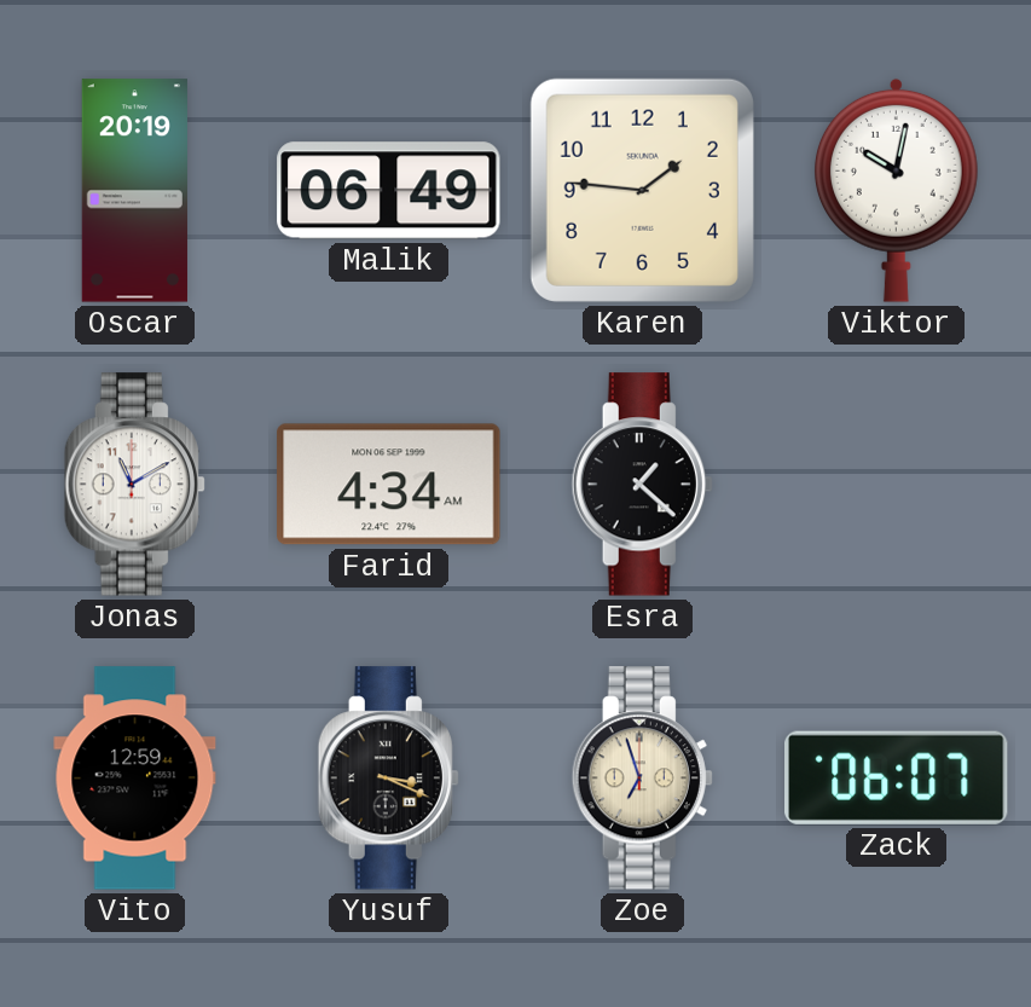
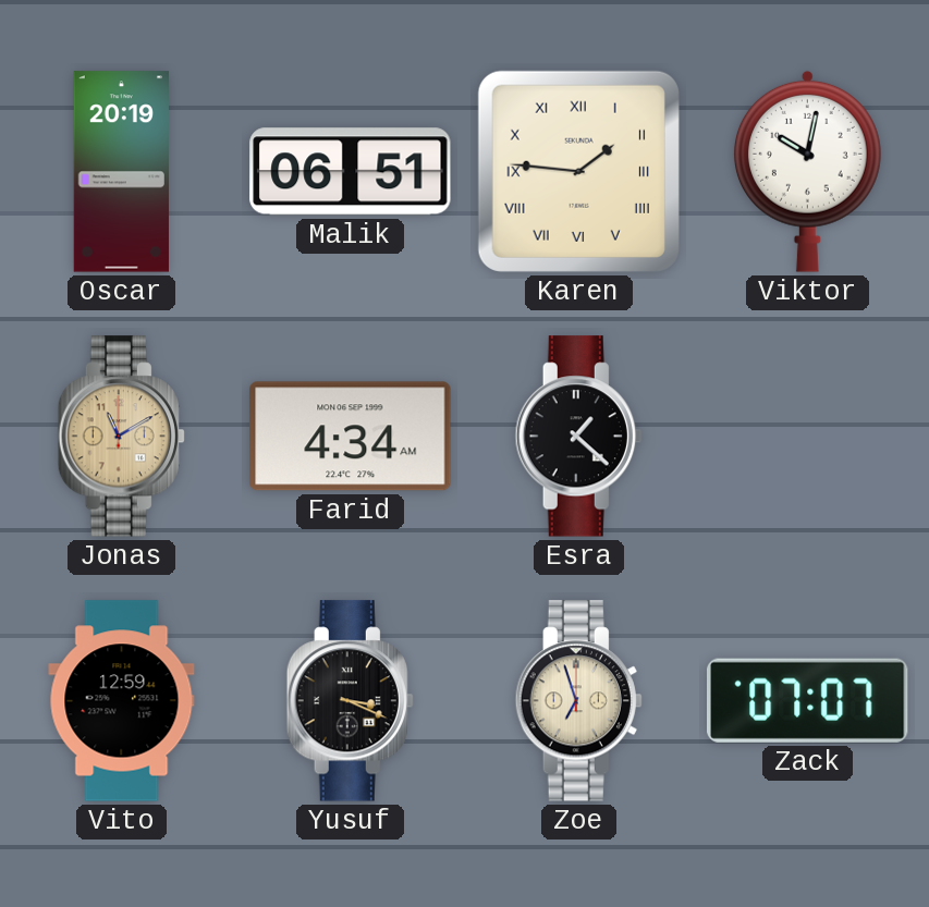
Malik: 06:49 -> 06:51
Karen numerals: Arabic -> Roman
Jonas dial: white -> champagne
Zack: 06:07 -> 07:07
